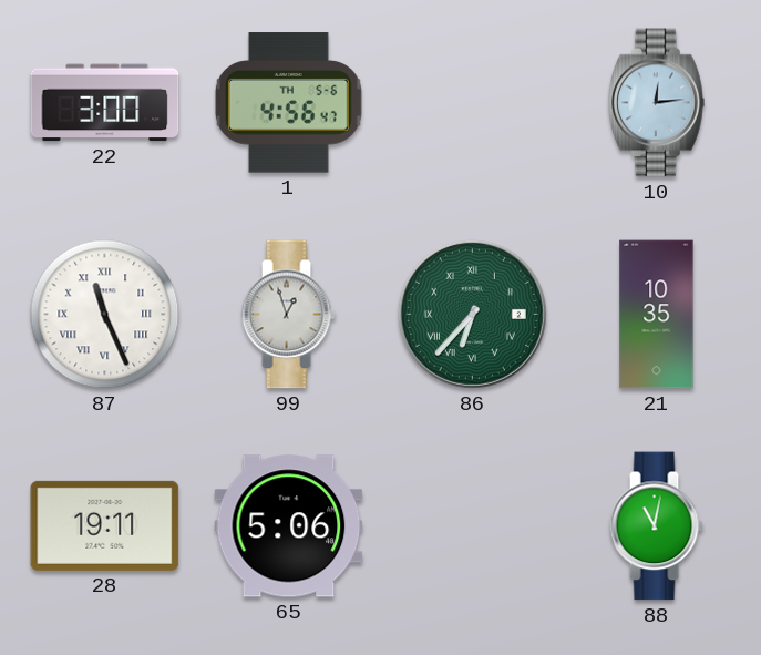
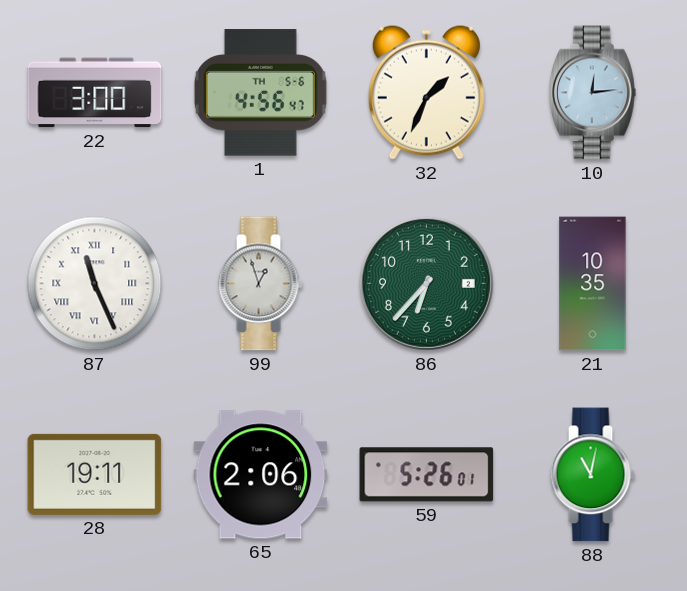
32: none -> 1:34
86 numerals: Roman -> Arabic
65: 5:06 -> 2:06
59: none -> 5:26
